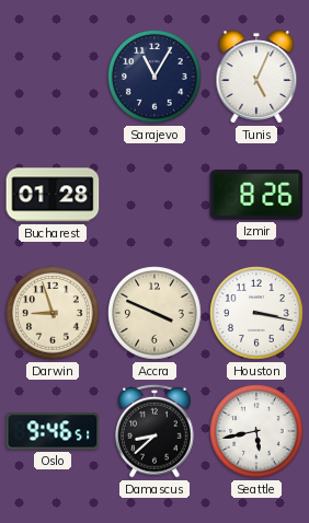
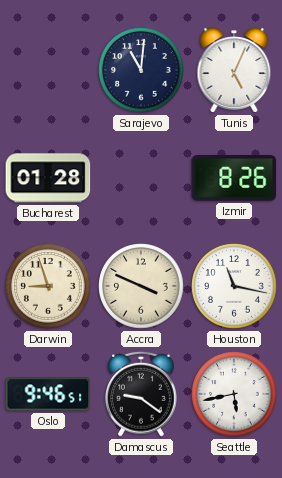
Sarajevo: 11:05 -> 11:01
Houston: 3:17 -> 11:17
Damascus: 8:38 -> 9:21
